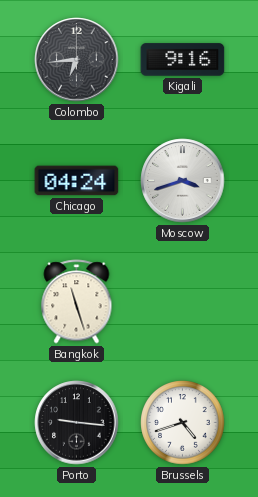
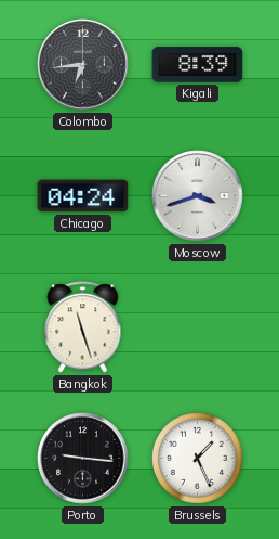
Kigali: 9:16 -> 8:39
Brussels: 4:42 -> 1:26
